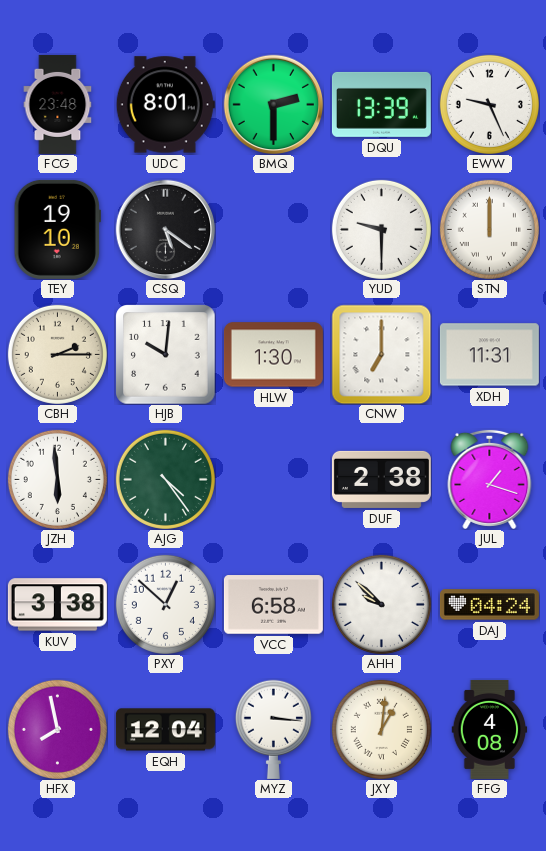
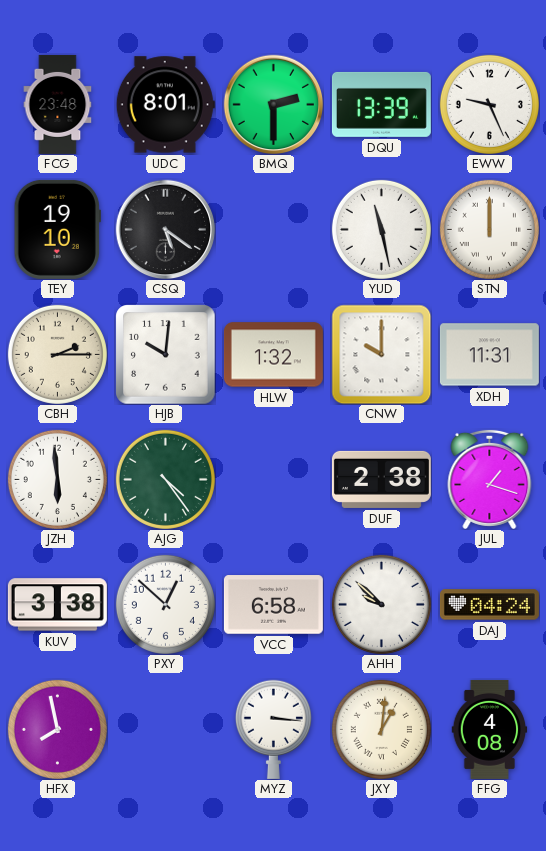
YUD: 9:30 -> 11:28
HLW: 1:30 -> 1:32
CNW: 7:00 -> 10:00
EQH: 12:04 -> none
